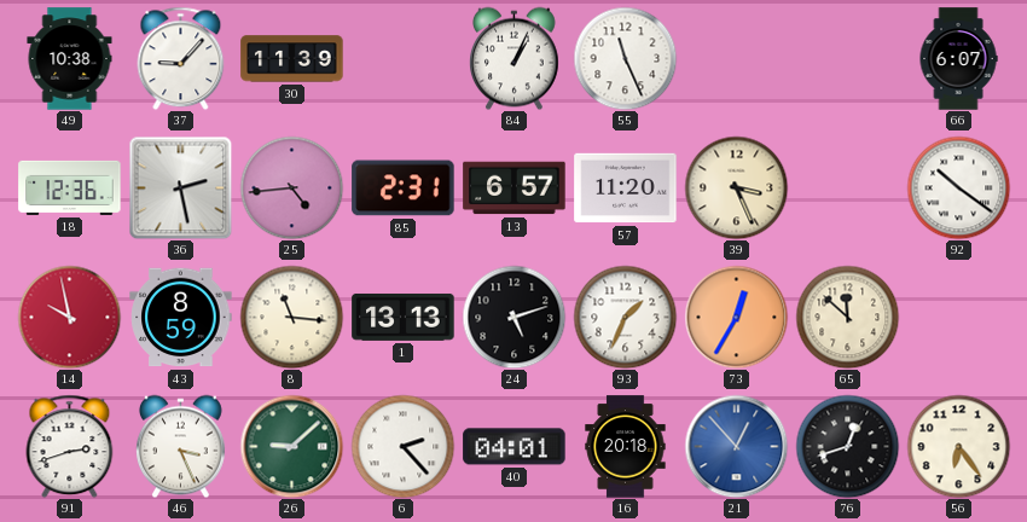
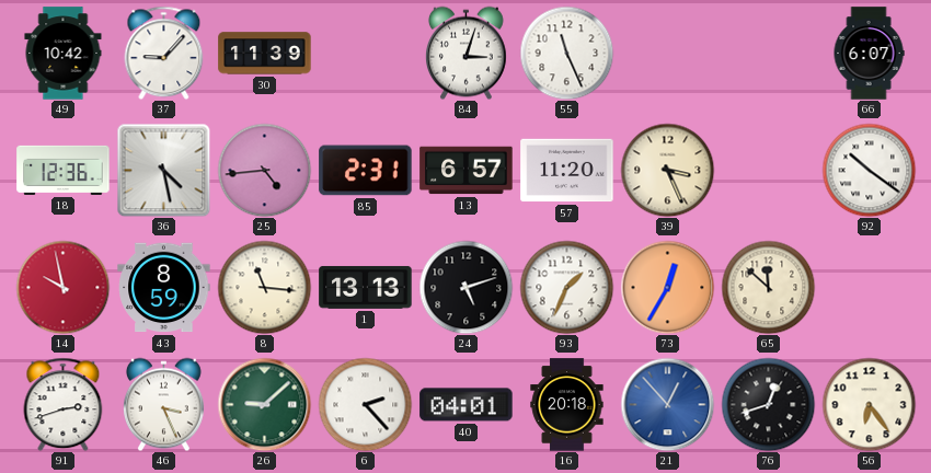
49: 10:38 -> 10:42
84: 1:04 -> 3:03
36: 2:28 -> 4:28
